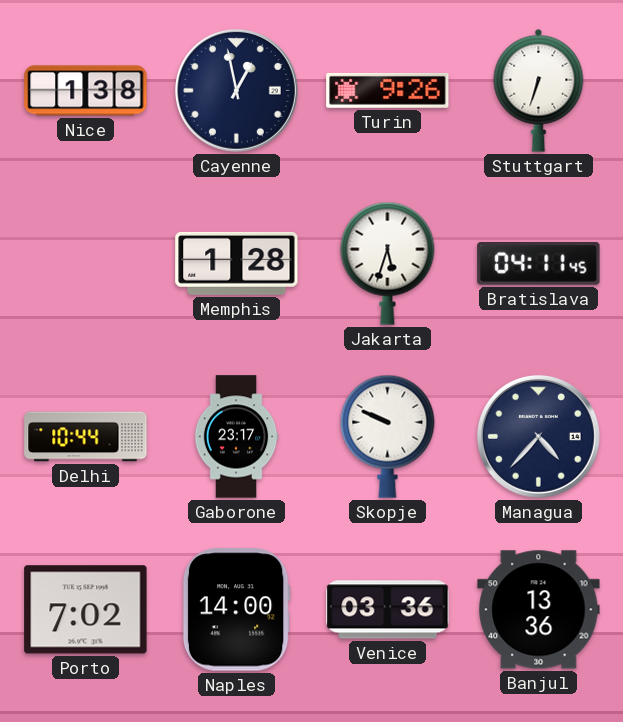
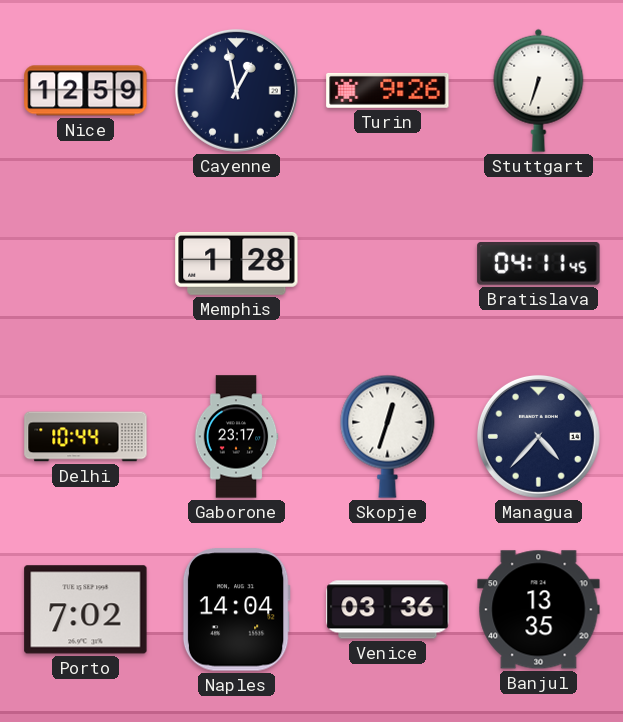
Nice: 1:38 -> 12:59
Jakarta: 5:33 -> none
Skopje: 9:49 -> 12:33
Naples: 14:00 -> 14:04
Banjul: 13:36 -> 13:35
